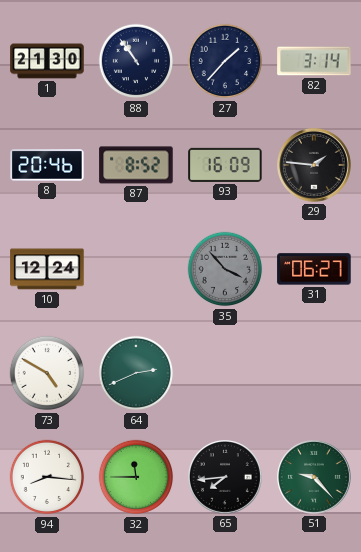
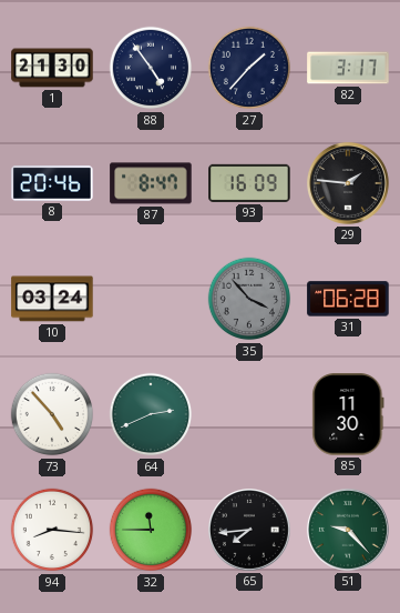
88: 10:54 -> 4:54
82: 3:14 -> 3:17
87: 8:52 -> 8:47
10: 12:24 -> 03:24
31: 06:27 -> 06:28
73: 4:50 -> 4:53
85: none -> 11:30
